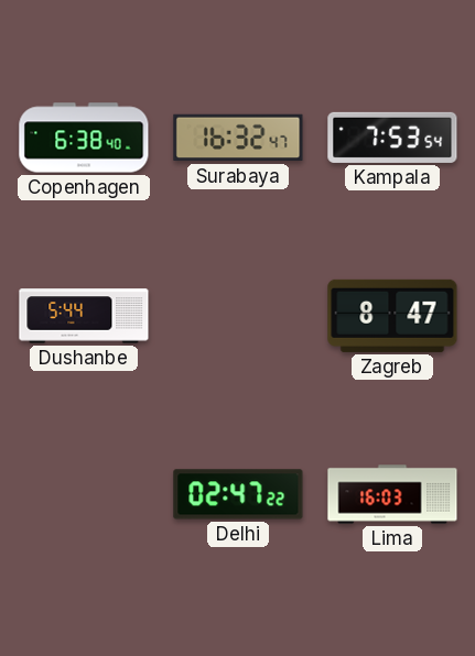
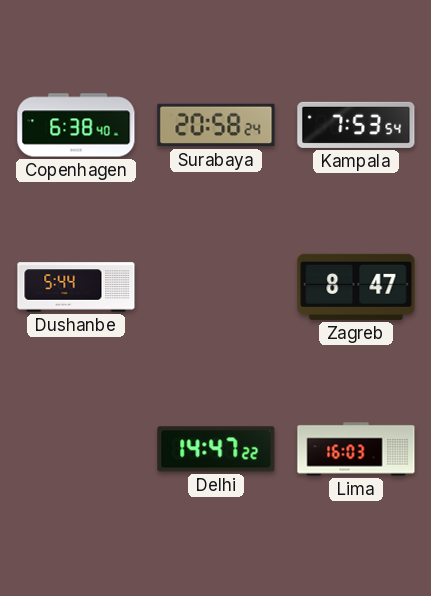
Surabaya: 16:32 -> 20:58
Delhi: 02:47 -> 14:47
